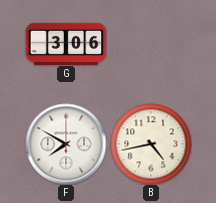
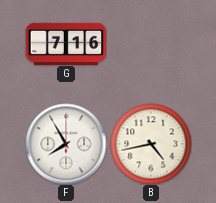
G: 3:06 -> 7:16
F: 7:50 -> 7:55
